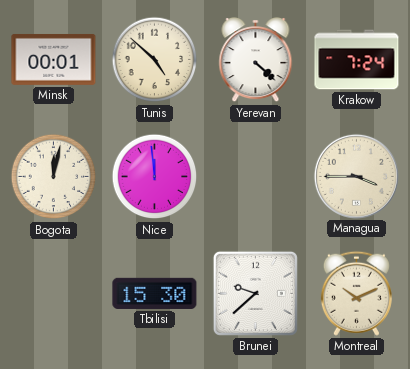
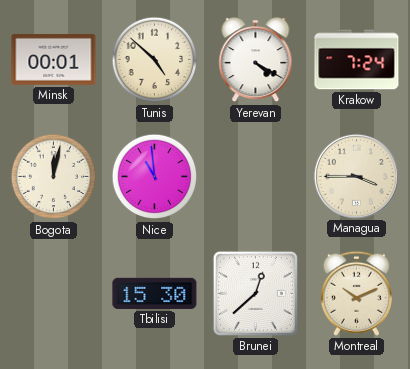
Yerevan: 4:22 -> 4:20
Nice: 11:59 -> 10:59
Brunei: 9:38 -> 12:38
